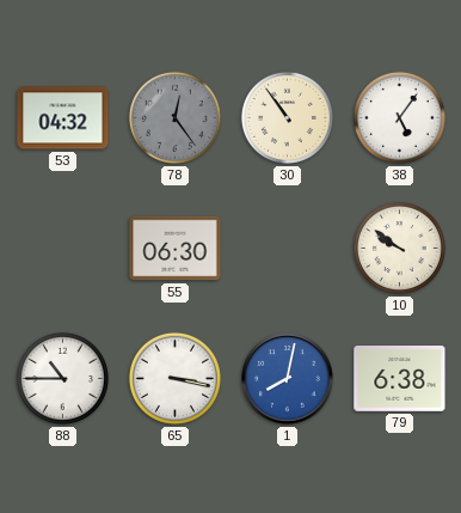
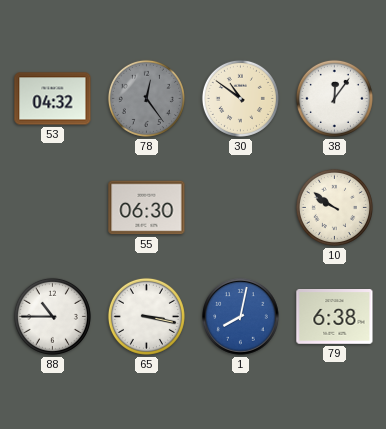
30: 10:54 -> 10:51
38: 5:06 -> 12:06
